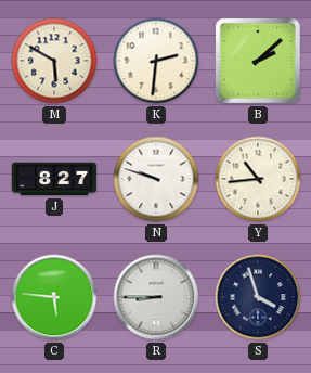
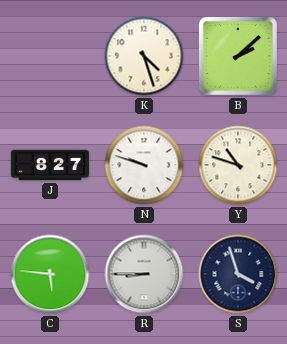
M: 5:50 -> none
K: 2:31 -> 4:27
Y: 10:44 -> 10:48
